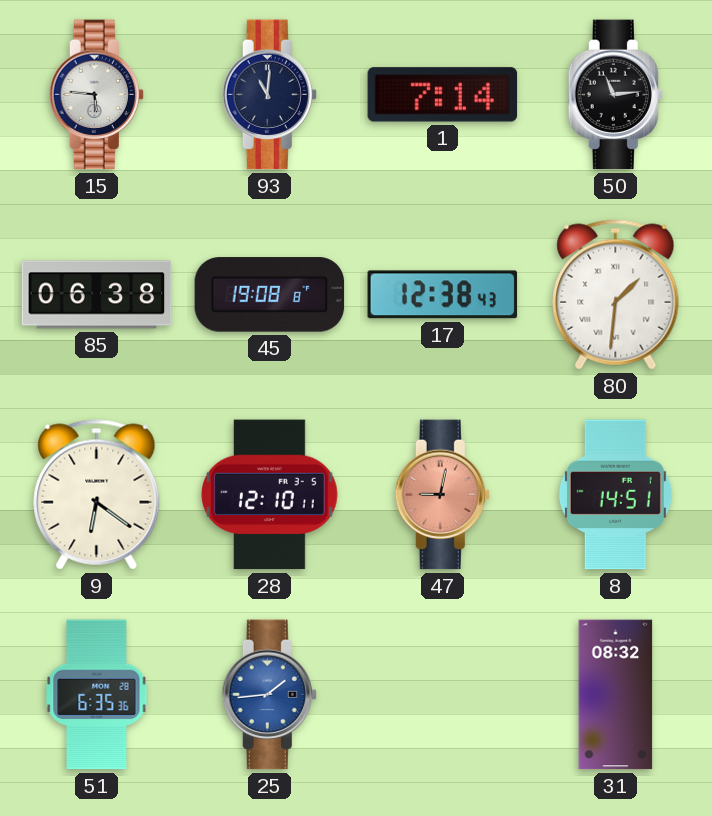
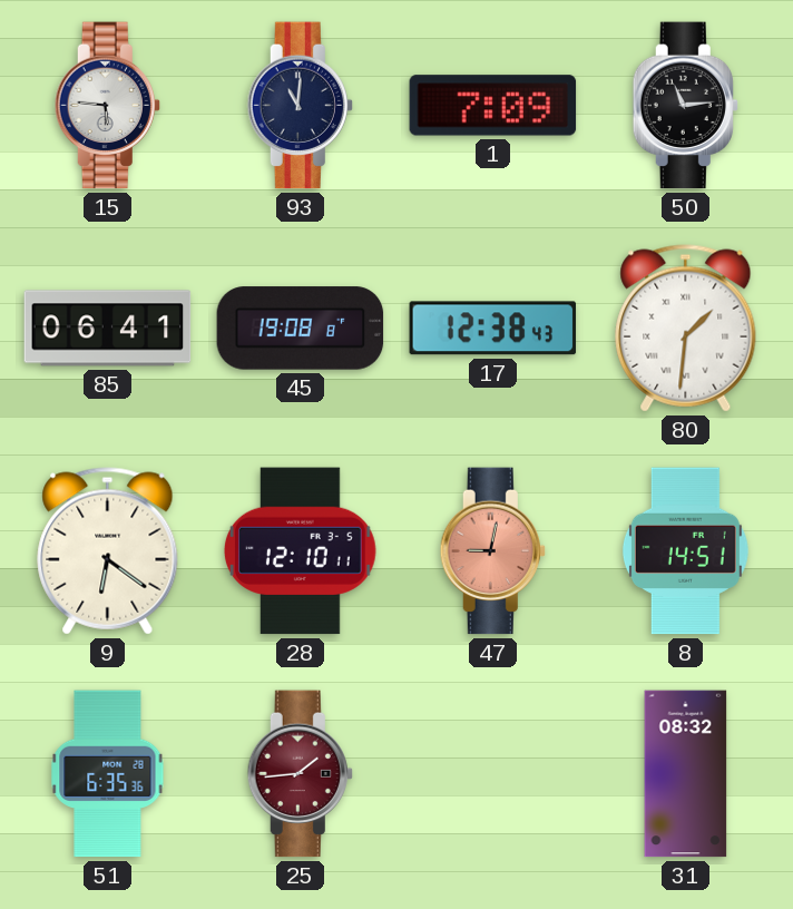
1: 7:14 -> 7:09
85: 06:38 -> 06:41
25 dial: blue -> burgundy
